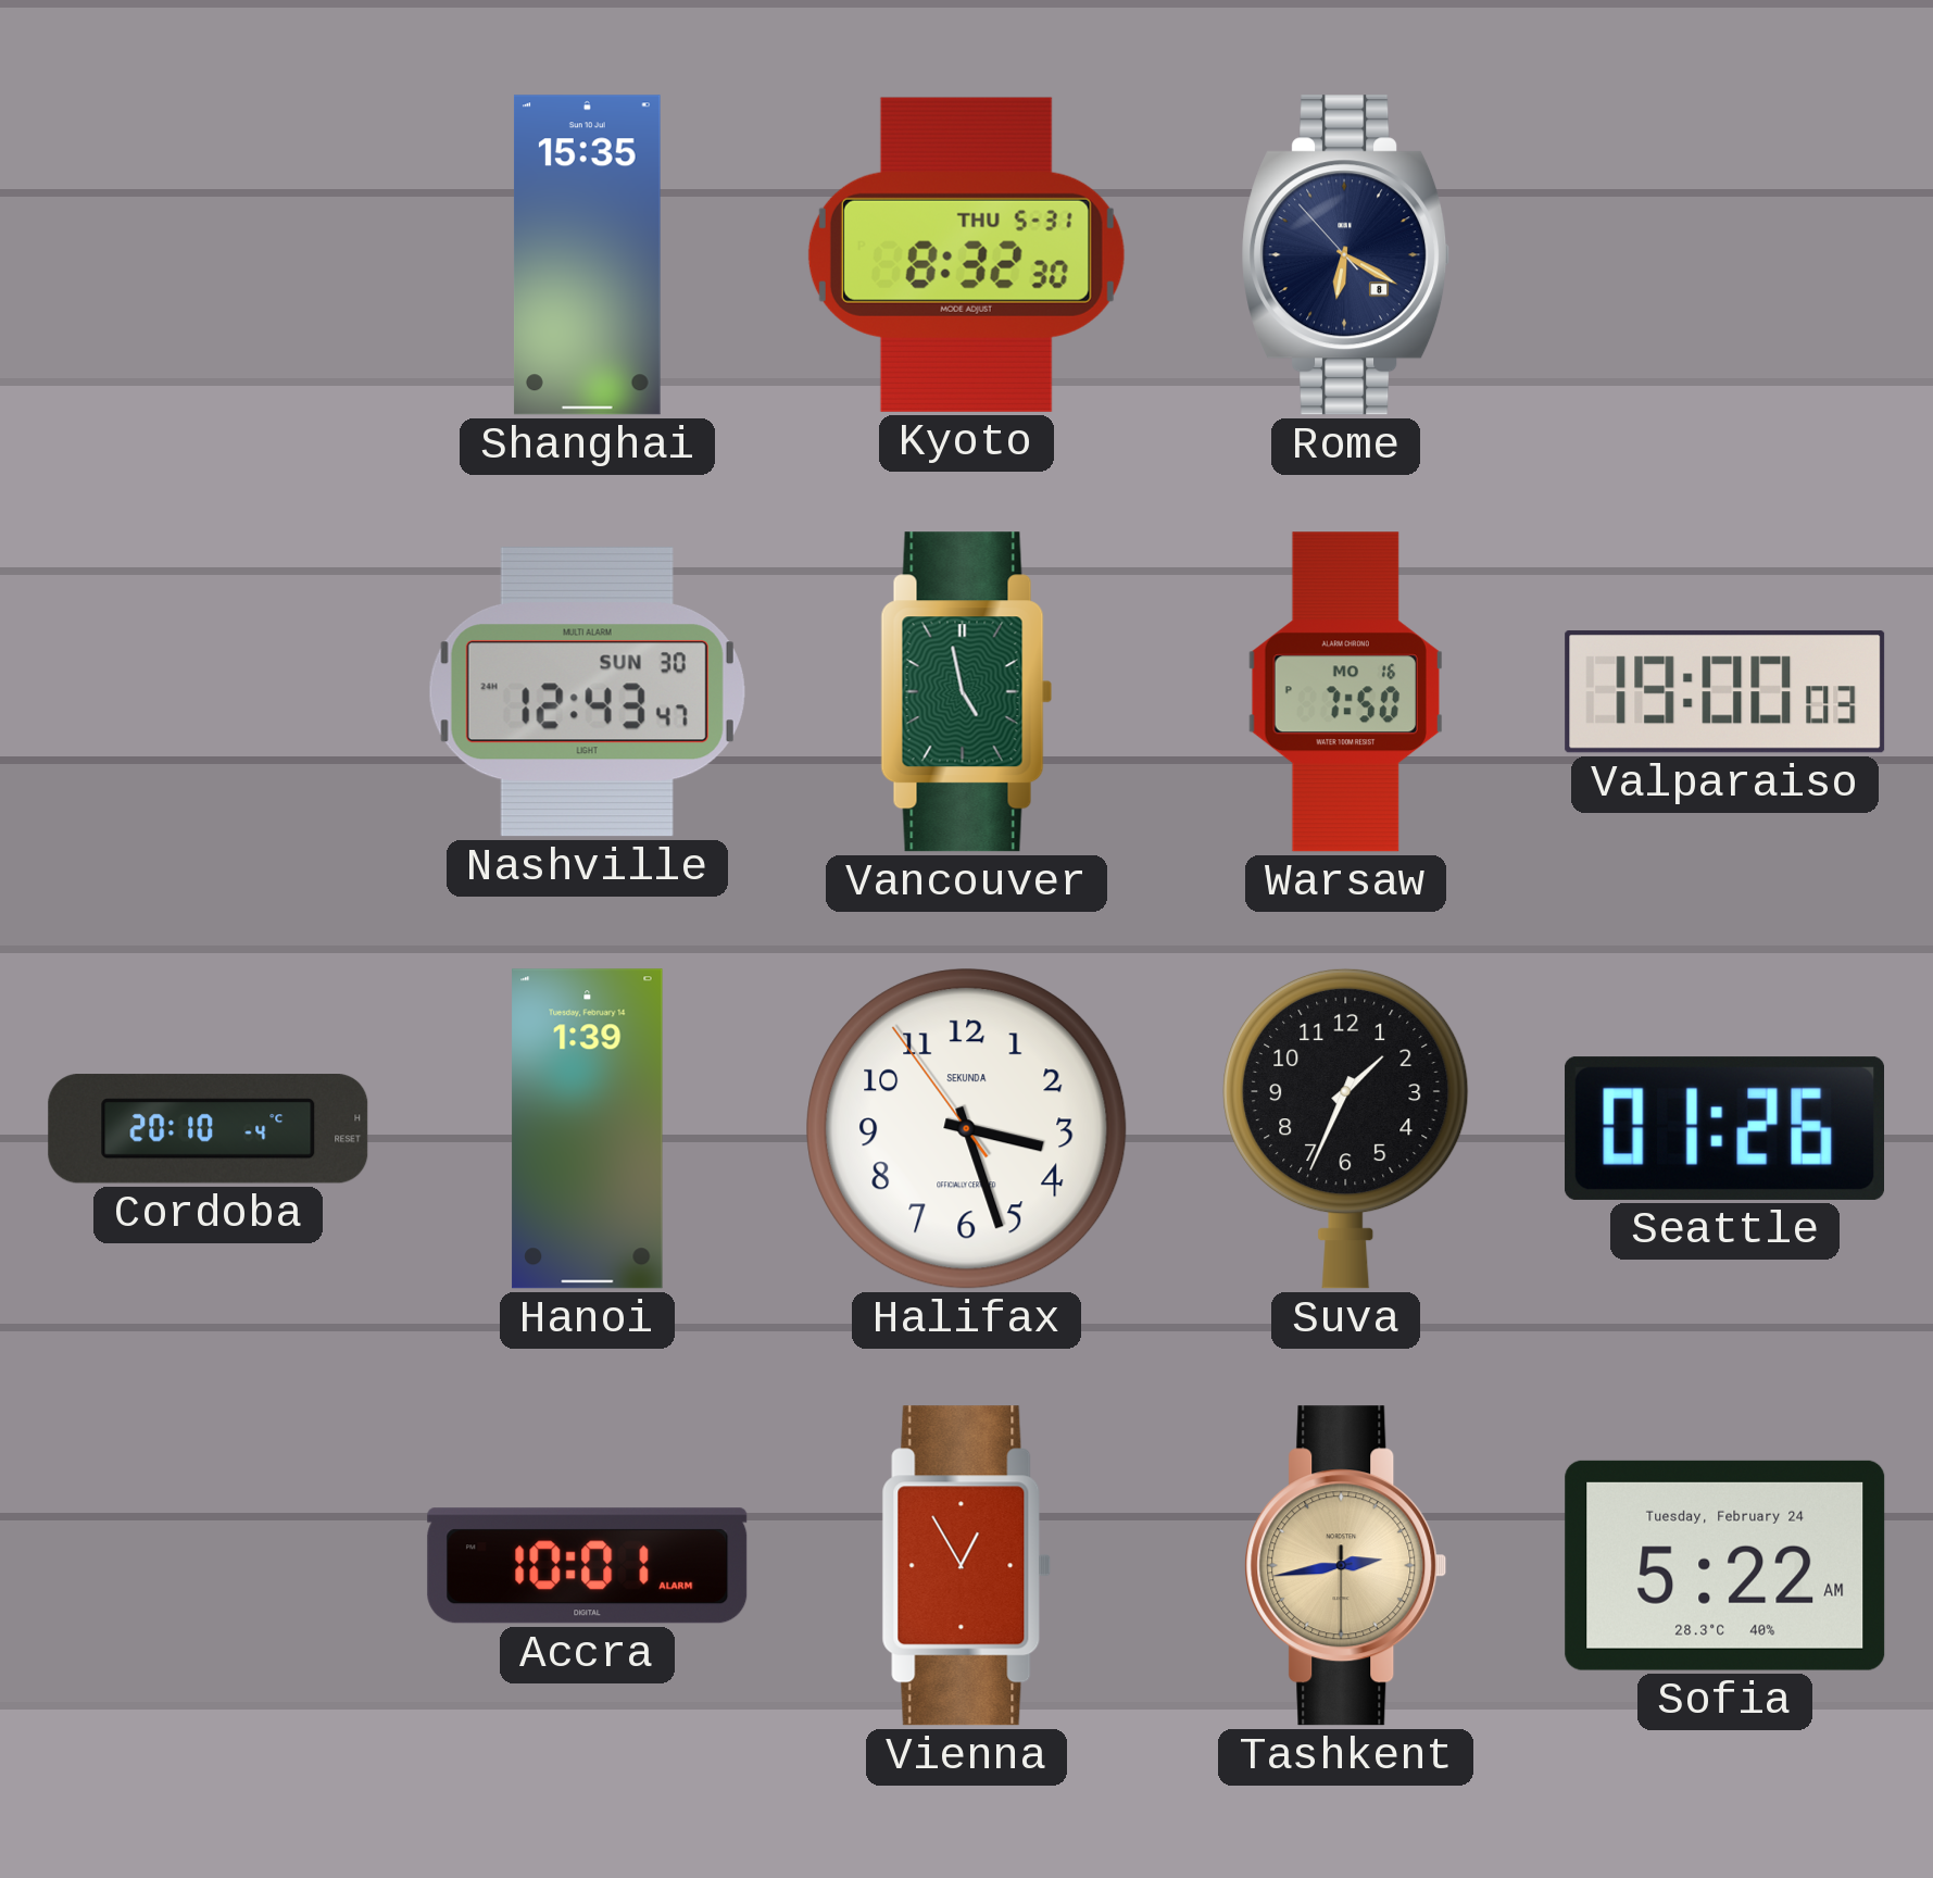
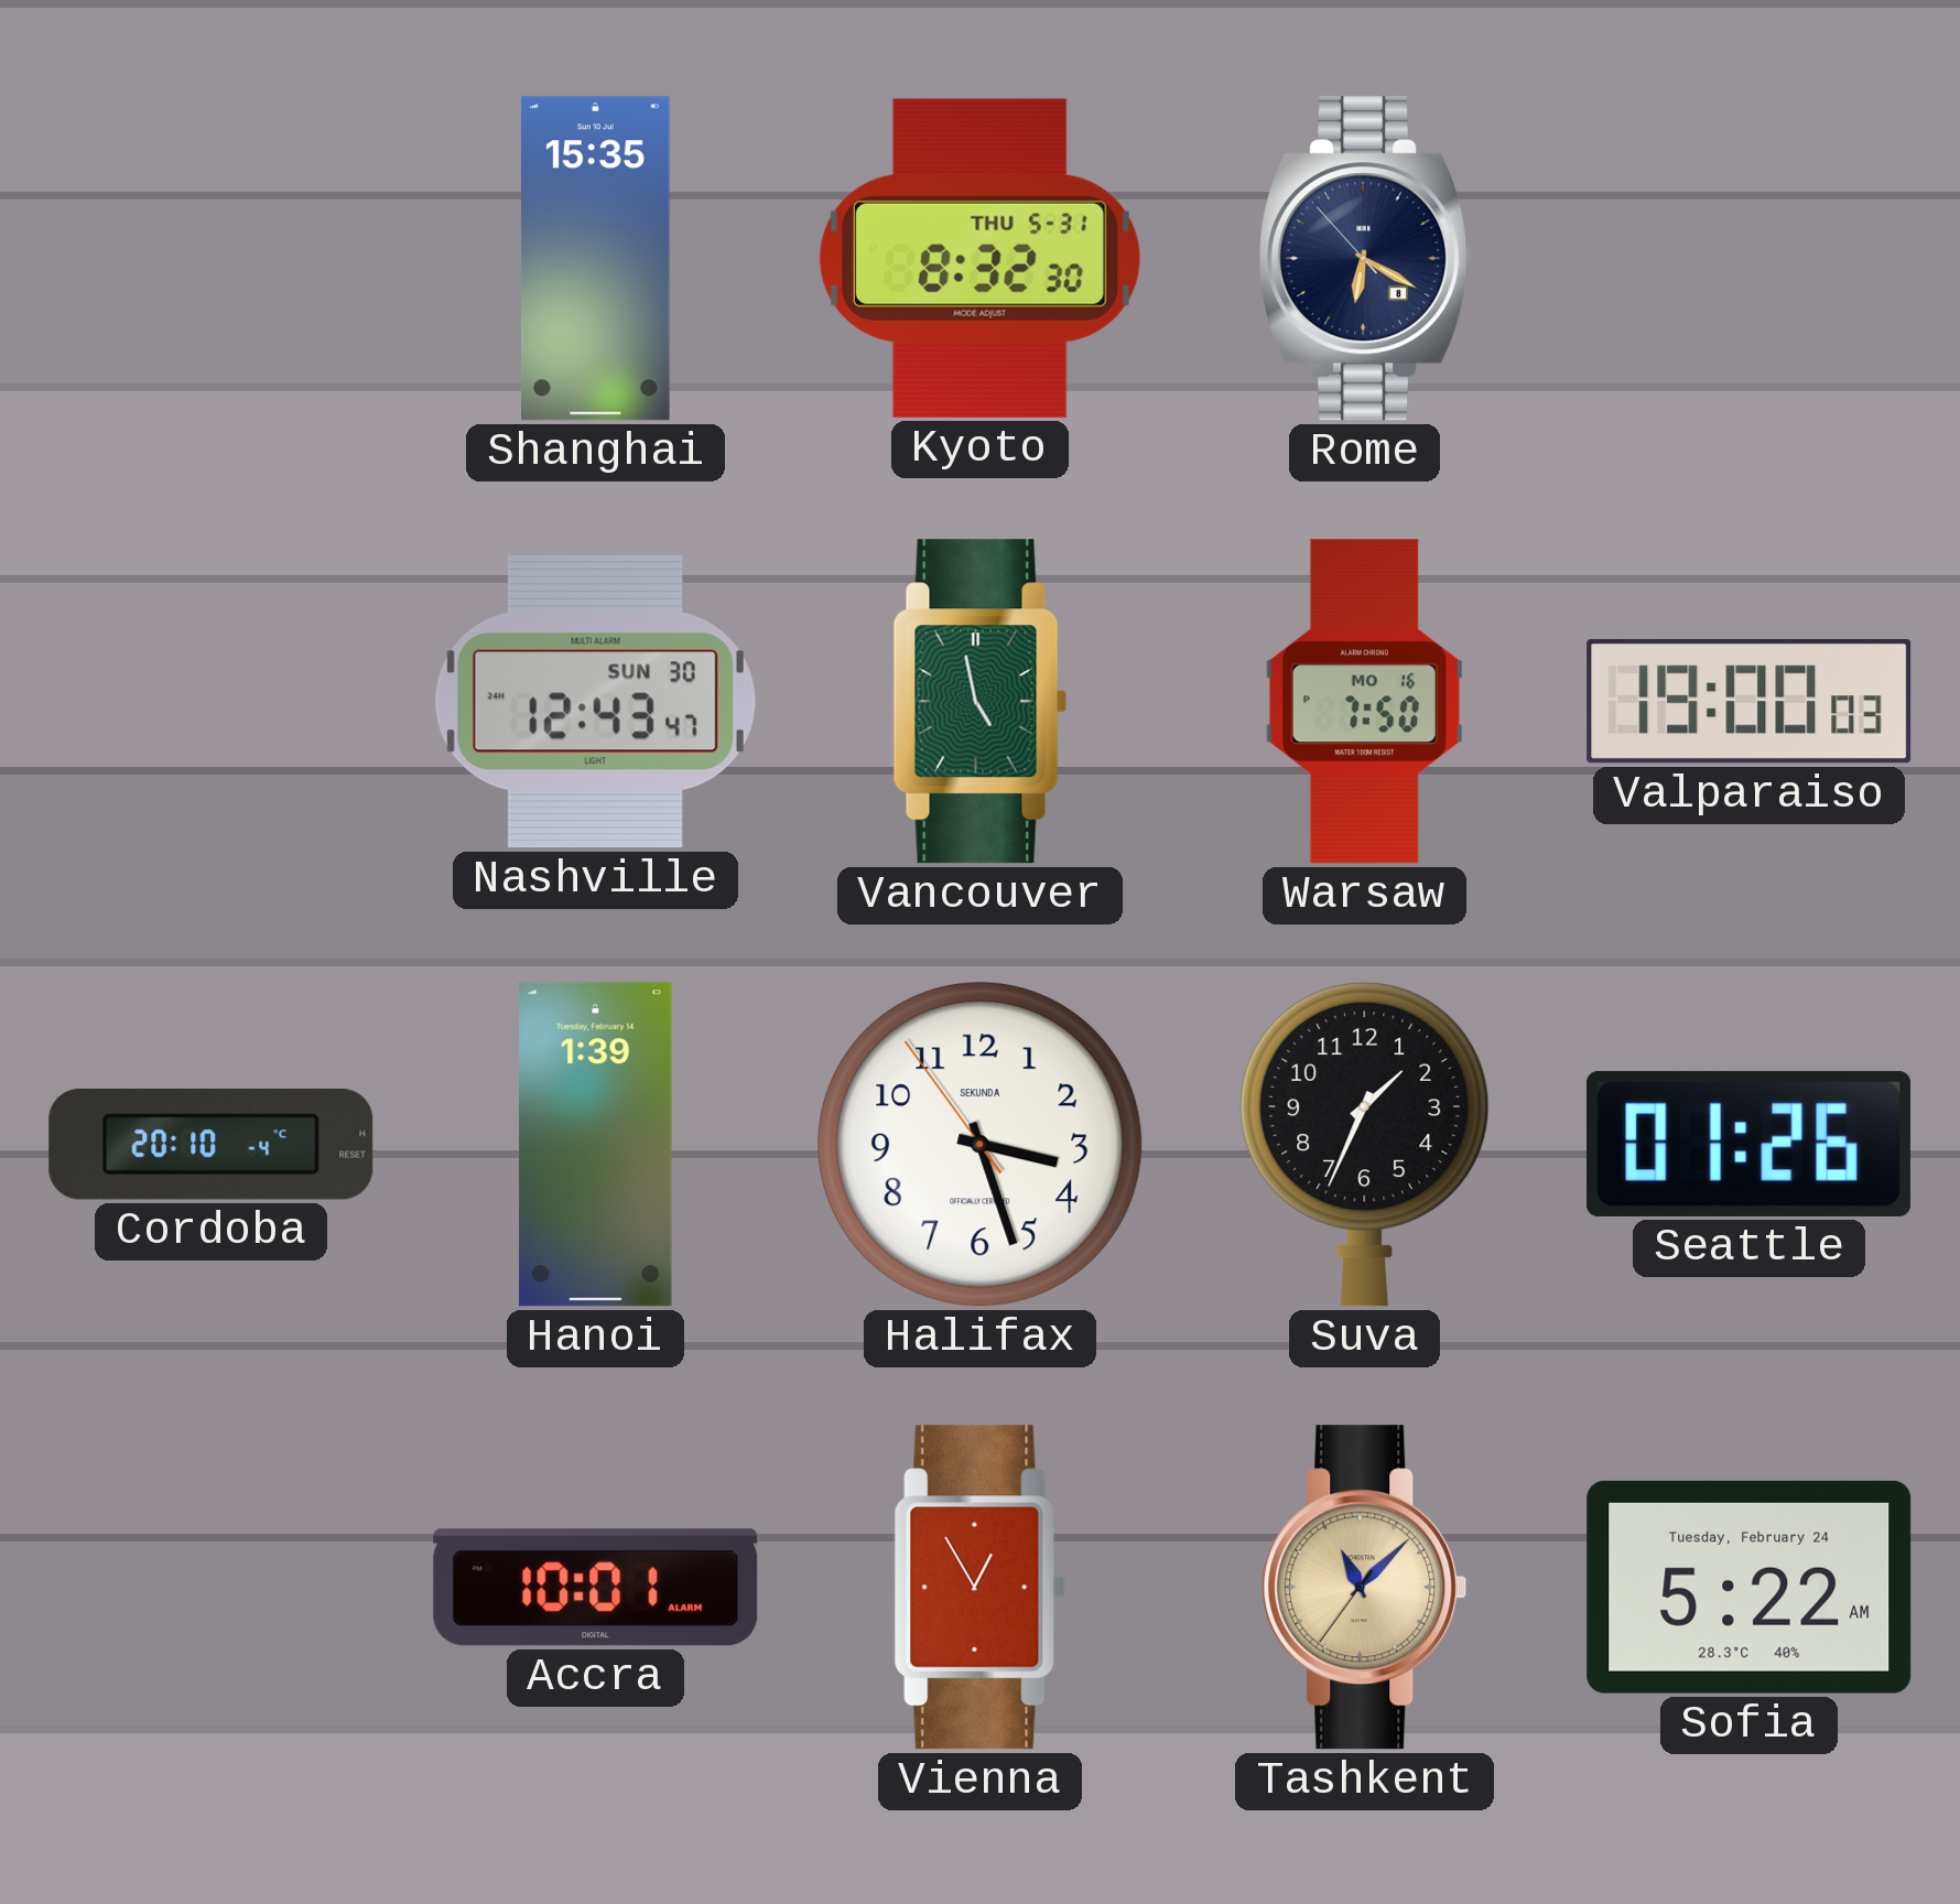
Tashkent: 2:43 -> 11:07
